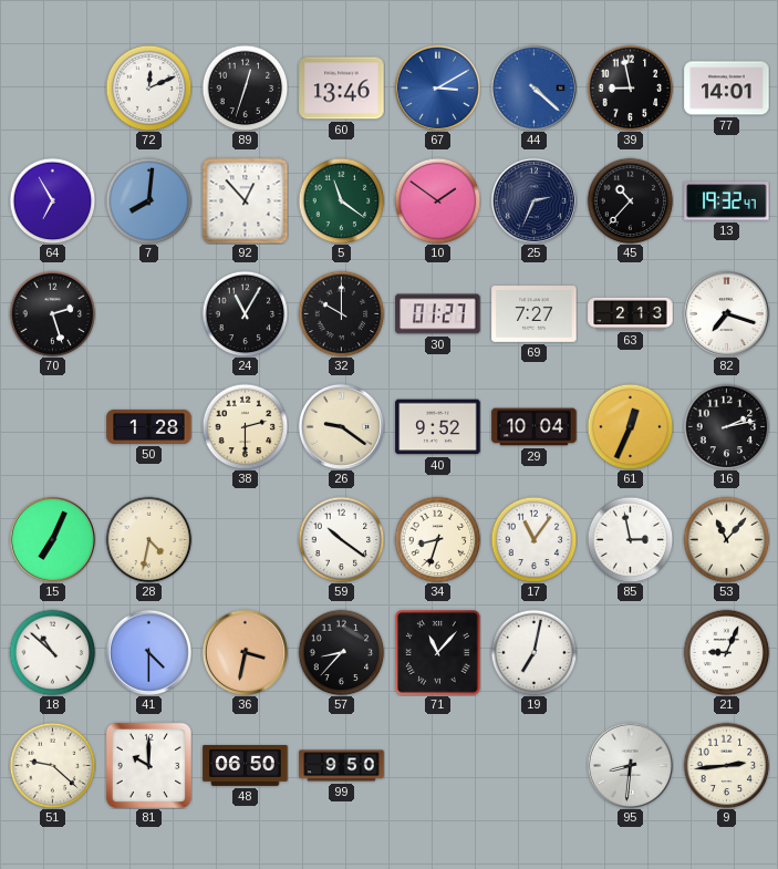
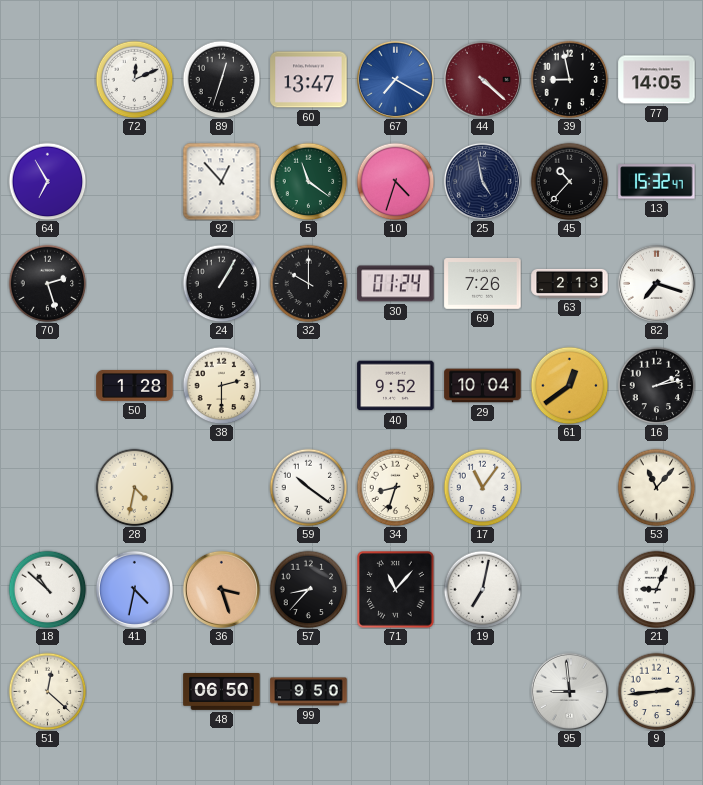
60: 13:46 -> 13:47
67: 3:10 -> 7:20
44 dial: blue -> burgundy
77: 14:01 -> 14:05
7: 8:01 -> none
10: 1:51 -> 4:33
25: 2:34 -> 4:58
13: 19:32 -> 15:32
24: 11:05 -> 1:05
30: 01:27 -> 01:24
69: 7:27 -> 7:26
26: 9:21 -> none
61: 12:34 -> 12:39
15: 7:04 -> none
85: 2:58 -> none
41: 4:30 -> 4:32
36: 3:32 -> 3:27
51: 9:22 -> 12:22
81: 10:00 -> none
95: 8:31 -> 8:59
